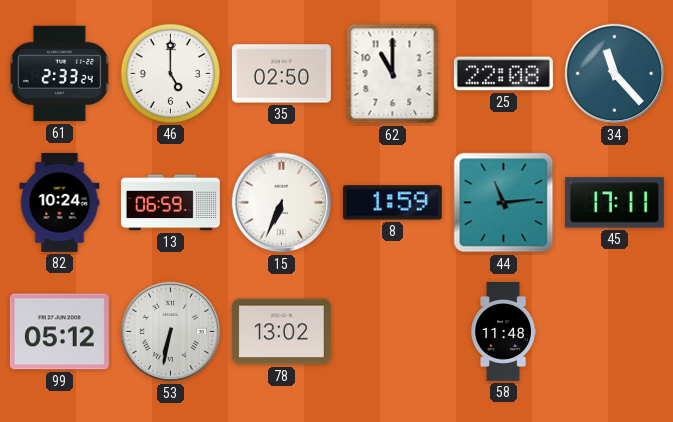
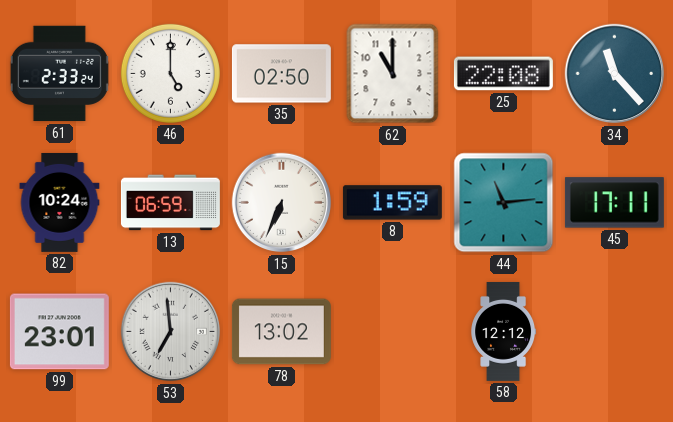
99: 05:12 -> 23:01
53: 6:32 -> 6:59
58: 11:48 -> 12:12
